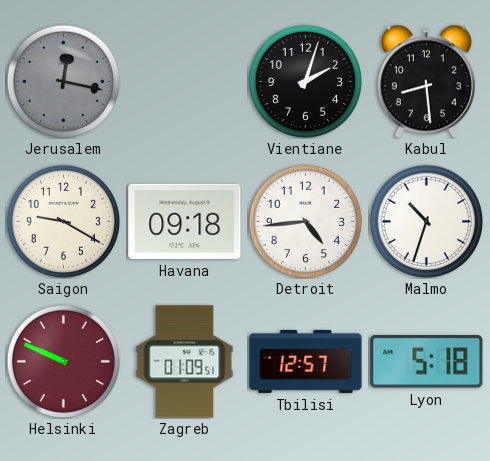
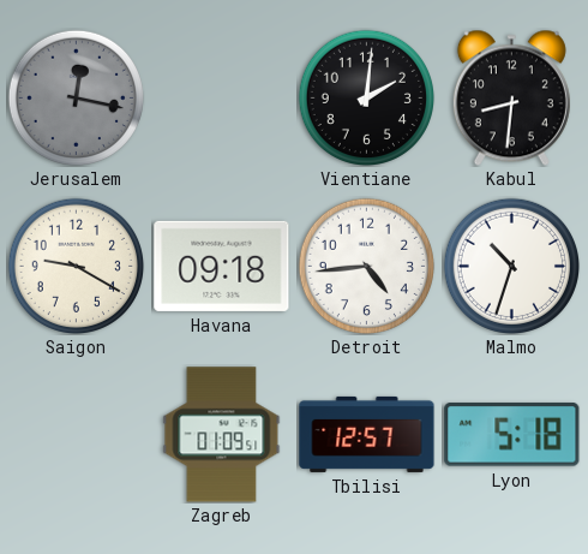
Vientiane: 2:03 -> 2:01
Kabul: 8:29 -> 8:31
Helsinki: 9:49 -> none
